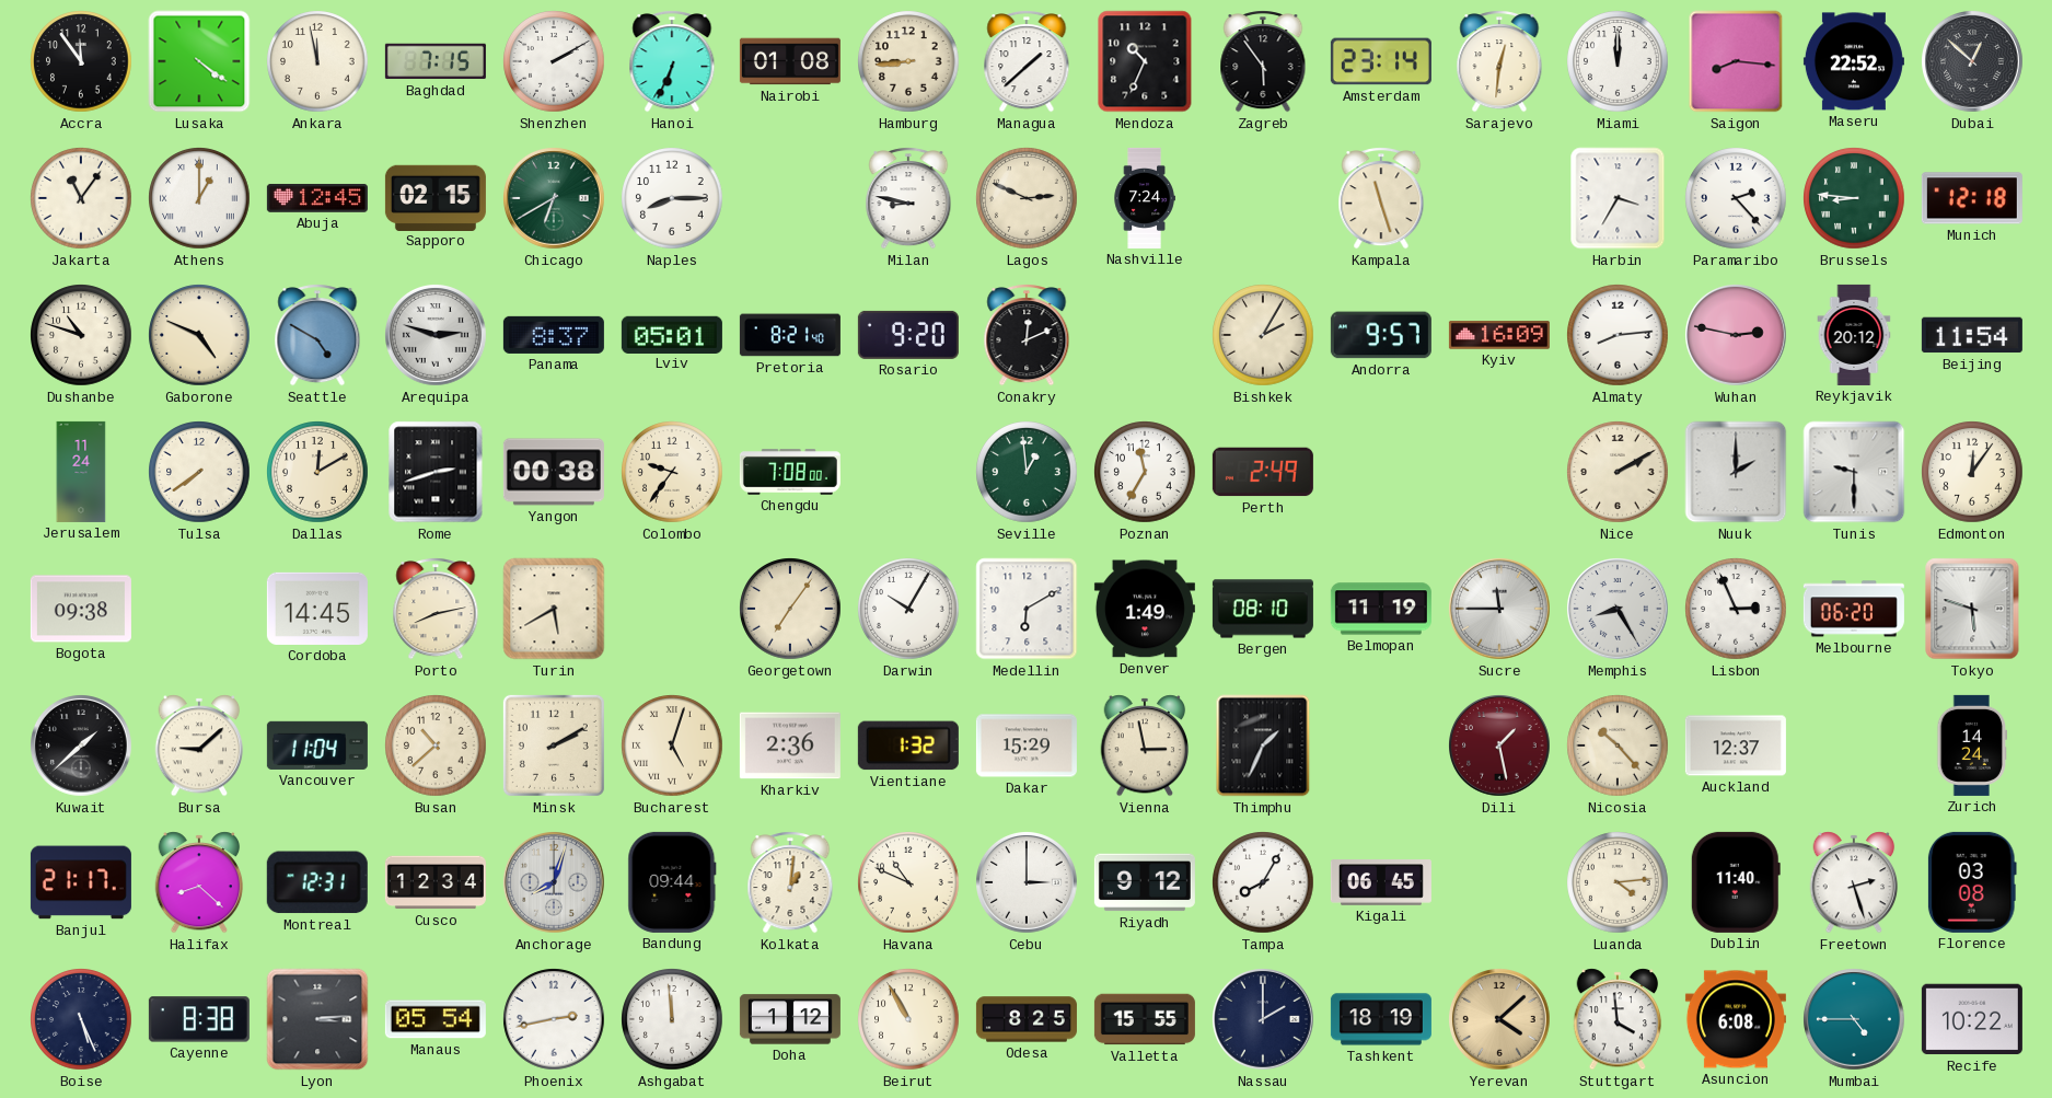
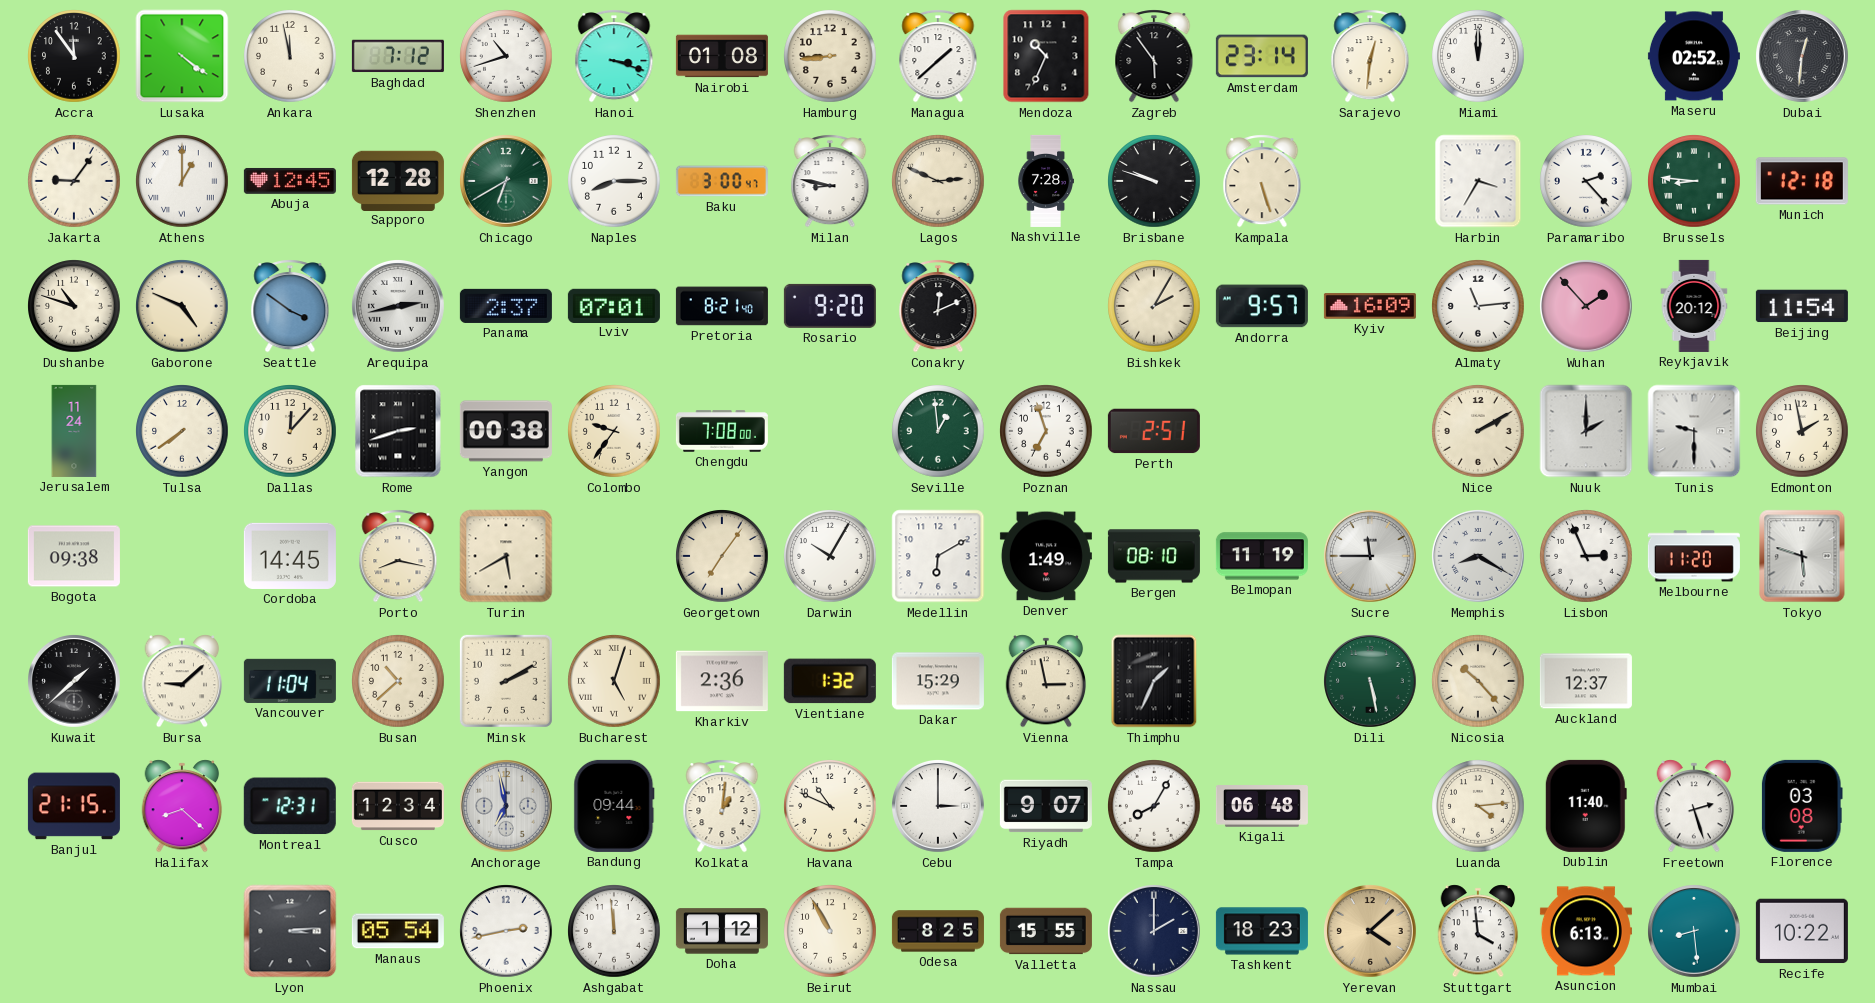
Baghdad: 7:15 -> 7:12
Shenzhen: 2:10 -> 10:42
Hanoi: 6:34 -> 3:18
Saigon: 8:16 -> none
Maseru: 22:52 -> 02:52
Dubai: 12:52 -> 12:31
Jakarta: 11:06 -> 9:06
Sapporo: 02:15 -> 12:28
Baku: none -> 3:00
Nashville: 7:24 -> 7:28
Brisbane: none -> 9:48
Kampala: 11:27 -> 5:27
Seattle: 4:50 -> 3:51
Arequipa: 2:48 -> 2:43
Panama: 8:37 -> 2:37
Lviv: 05:01 -> 07:01
Almaty: 8:14 -> 11:14
Wuhan: 2:47 -> 1:53
Dallas: 12:10 -> 12:07
Poznan: 11:35 -> 6:57
Perth: 2:49 -> 2:51
Edmonton: 12:06 -> 1:58
Porto: 8:13 -> 8:17
Memphis: 8:25 -> 8:20
Melbourne: 06:20 -> 11:20
Dili: 1:28 -> 5:28
Dili dial: burgundy -> green
Zurich: 14:24 -> none
Banjul: 21:17 -> 21:15
Anchorage: 8:03 -> 6:58
Riyadh: 9:12 -> 9:07
Kigali: 06:45 -> 06:48
Boise: 5:26 -> none
Cayenne: 8:38 -> none
Tashkent: 18:19 -> 18:23
Asuncion: 6:08 -> 6:13
Mumbai: 4:45 -> 8:29
